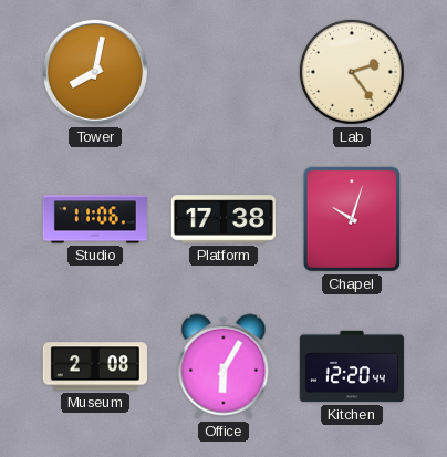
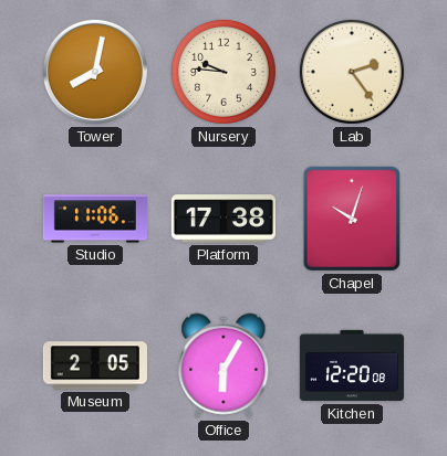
Nursery: none -> 9:46
Museum: 2:08 -> 2:05
Kitchen: 12:20:44 -> 12:20:08
